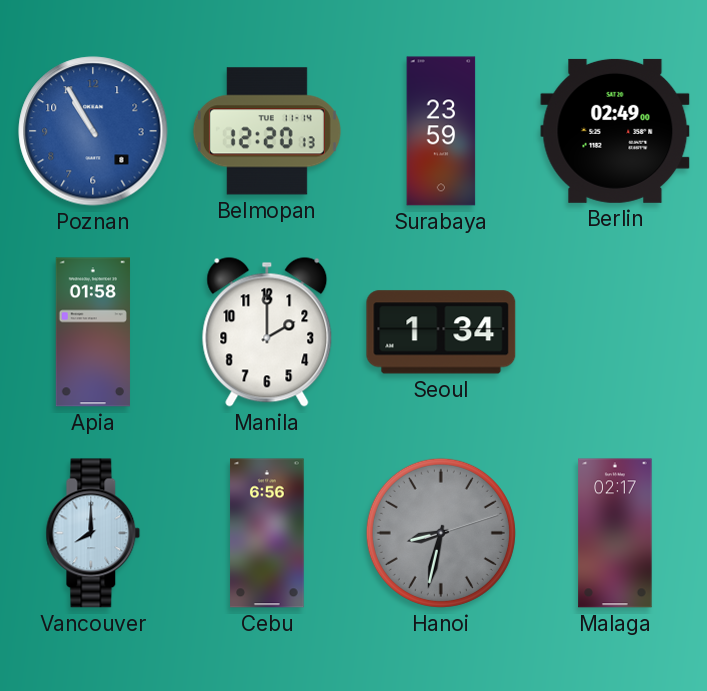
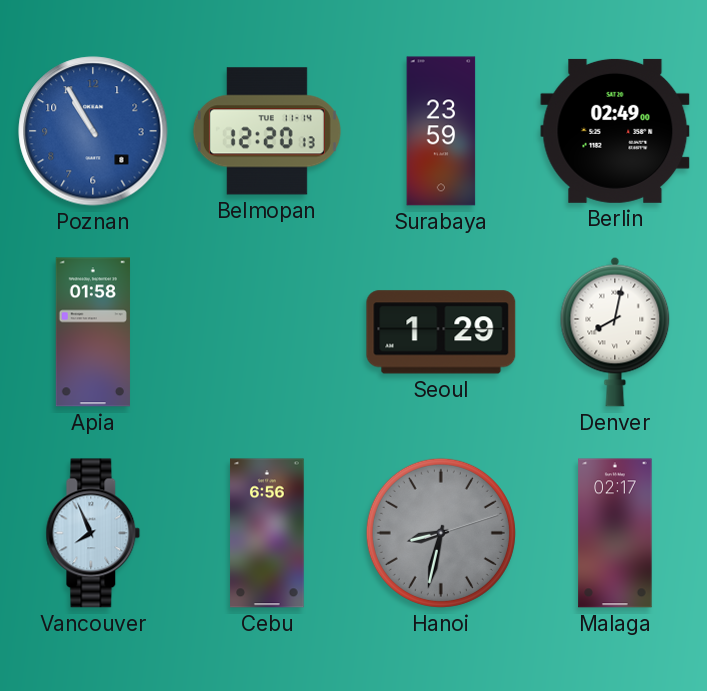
Manila: 2:00 -> none
Seoul: 1:34 -> 1:29
Denver: none -> 8:02
Vancouver: 8:00 -> 7:56
